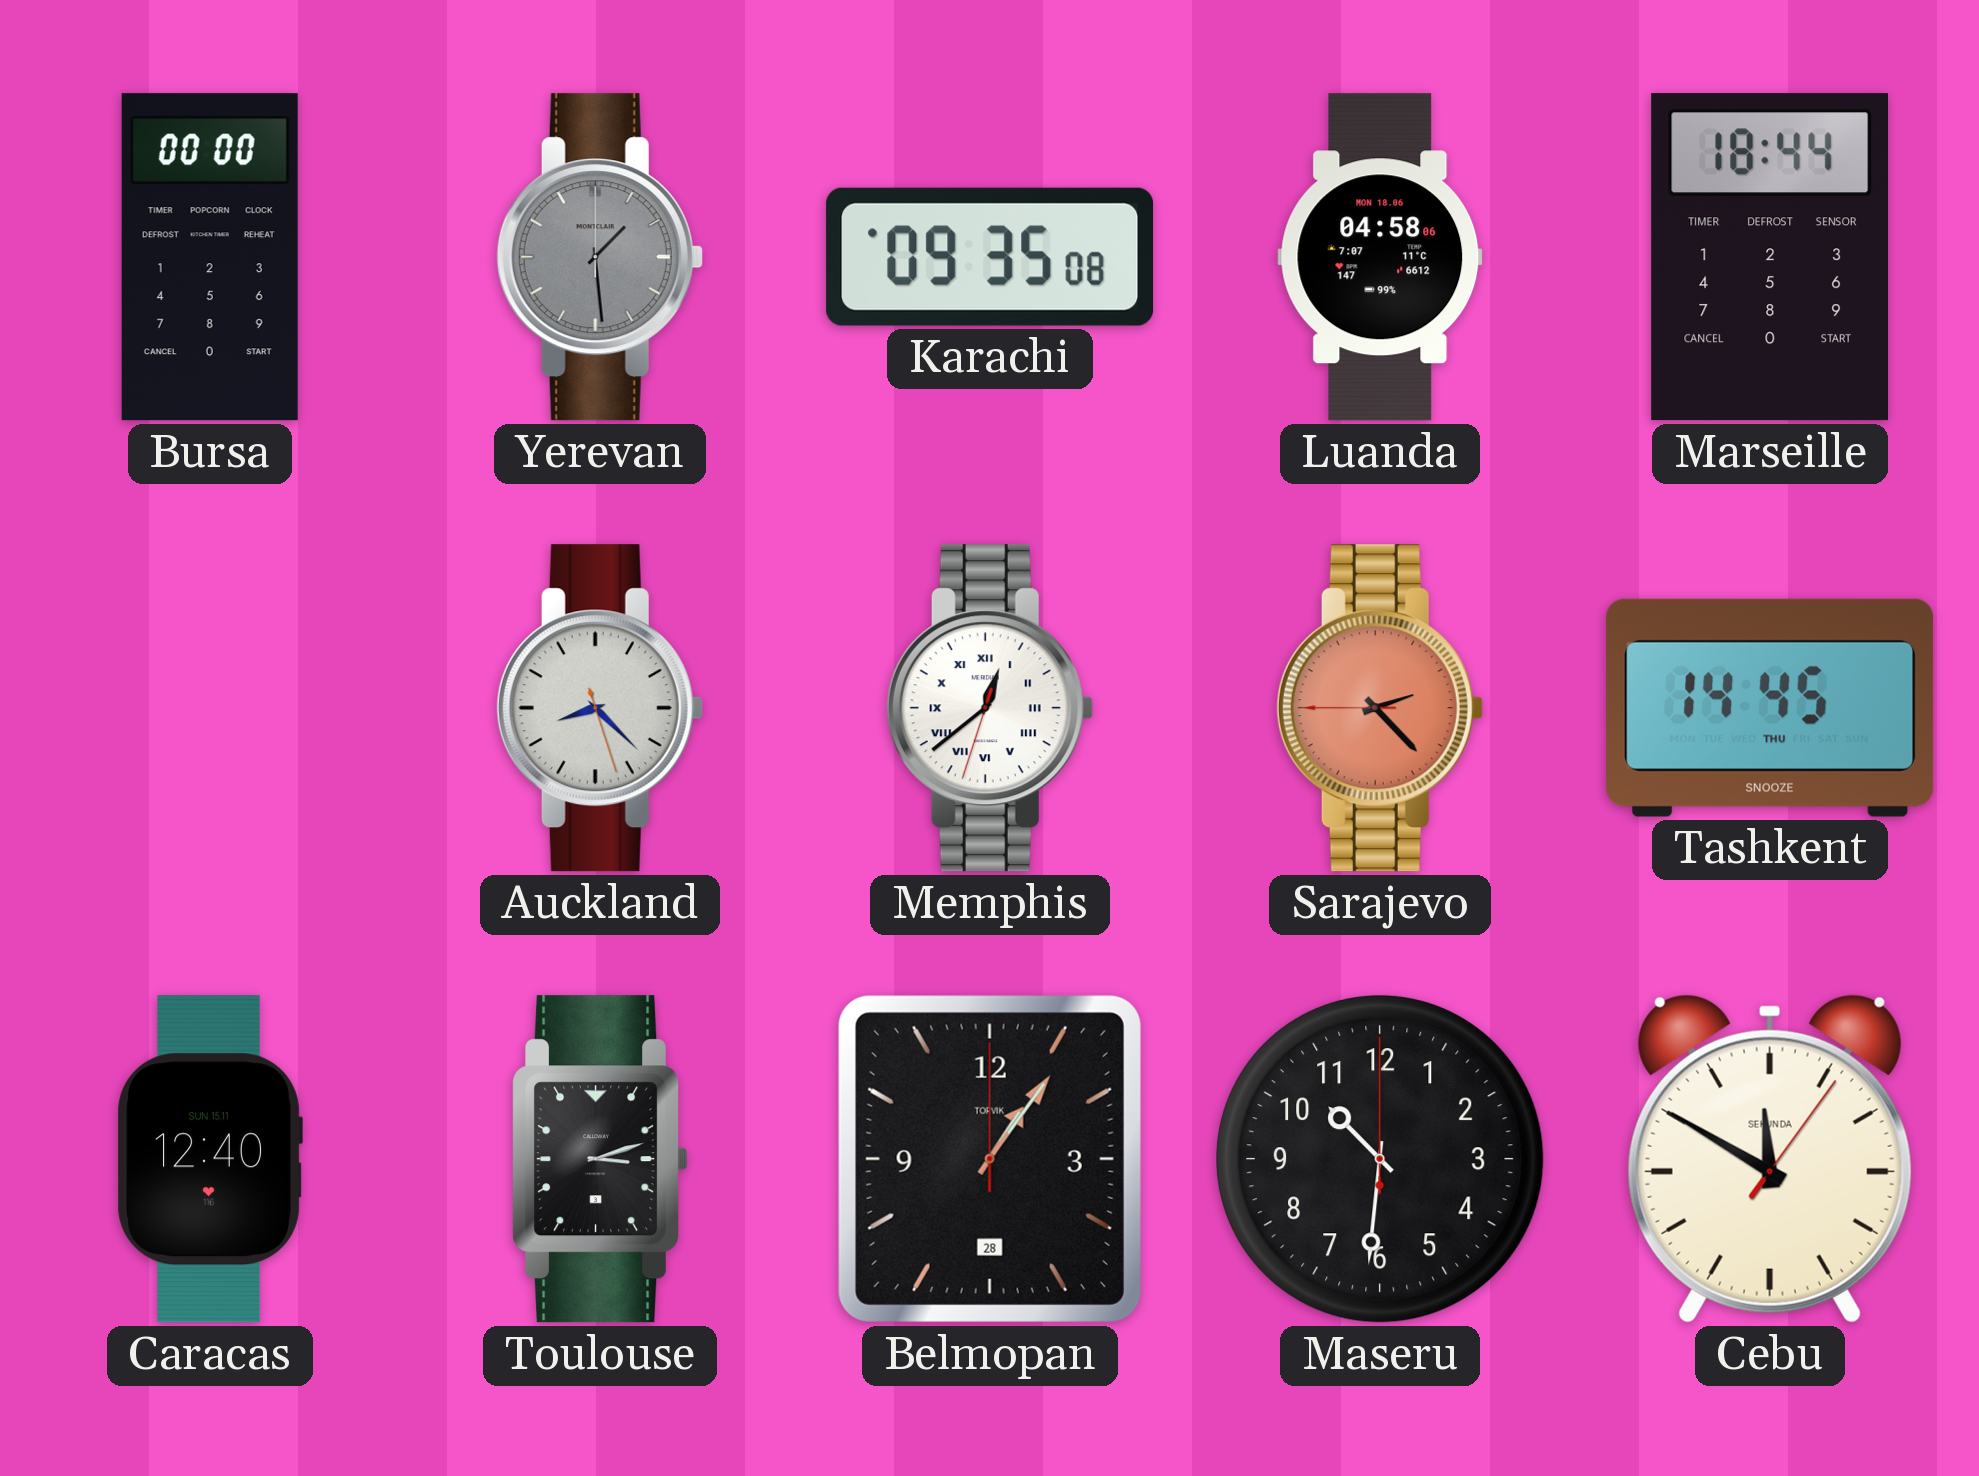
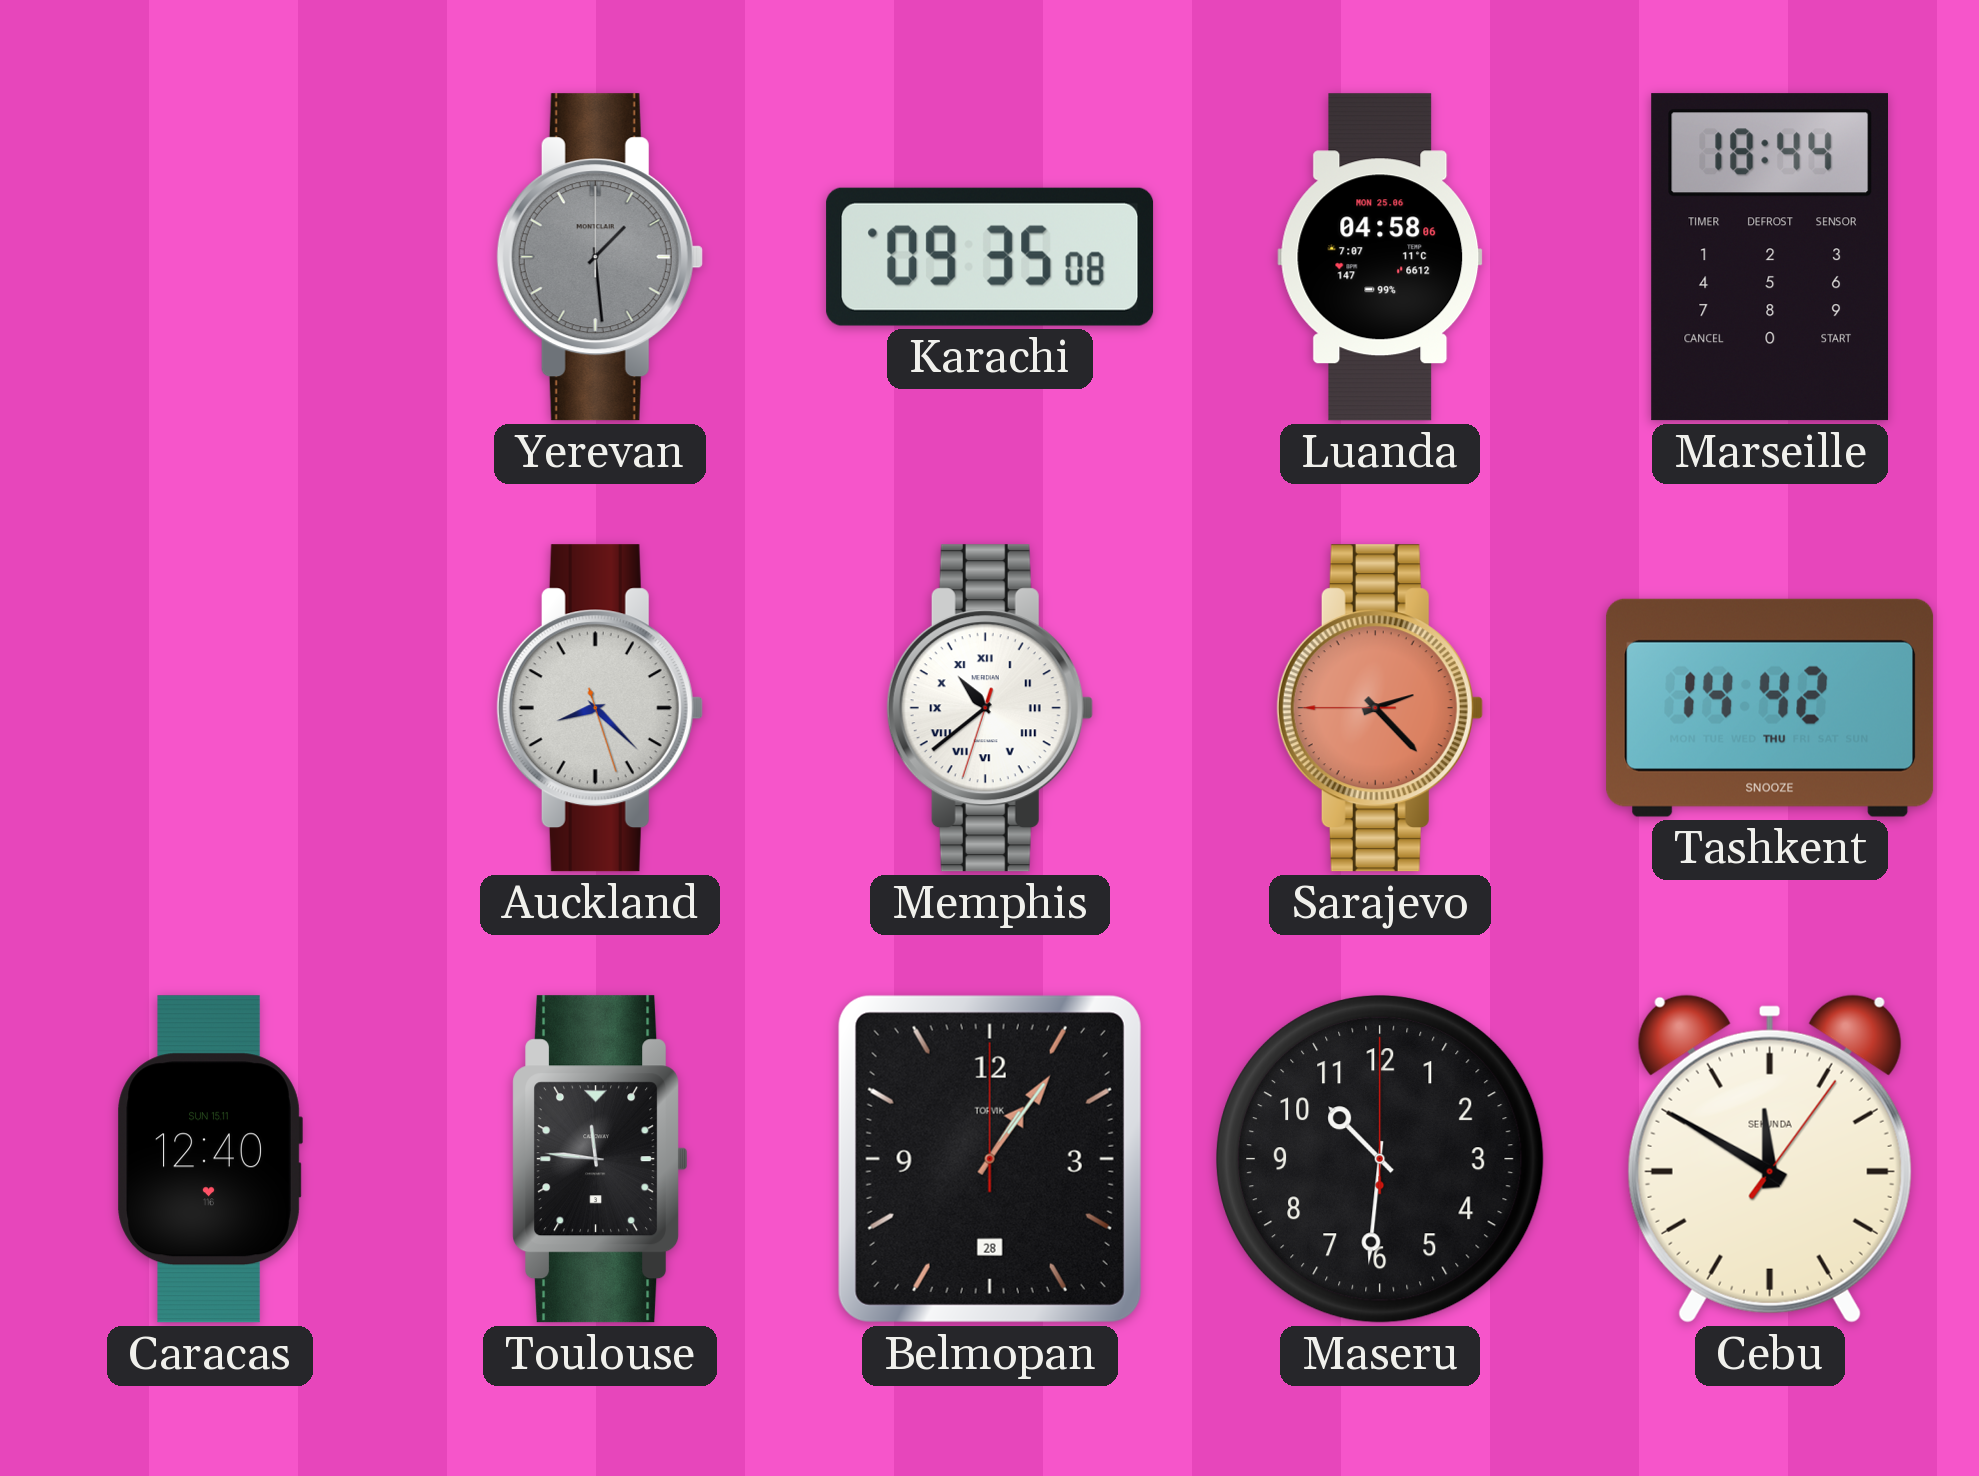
Bursa: 00:00 -> none
Luanda date: MON 18.06 -> MON 25.06
Memphis: 12:38 -> 10:38
Tashkent: 14:45 -> 14:42
Toulouse: 3:12 -> 11:46
